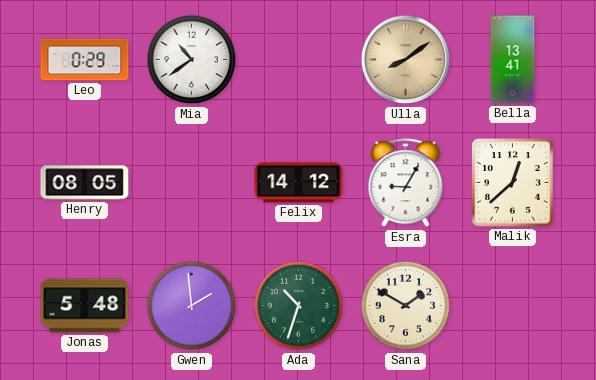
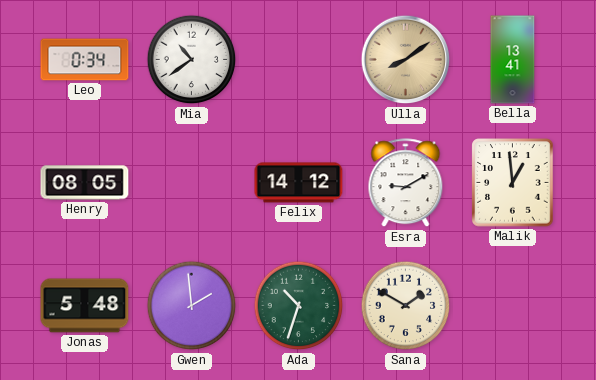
Leo: 0:29 -> 0:34
Esra: 9:05 -> 9:10
Malik: 12:38 -> 12:59
